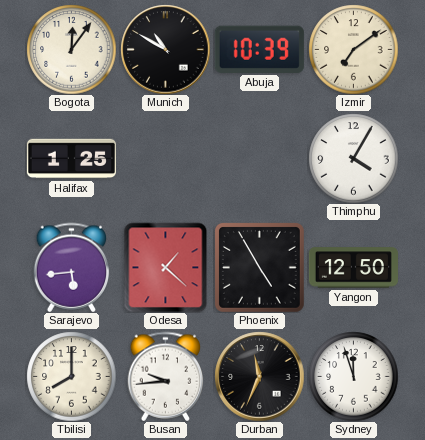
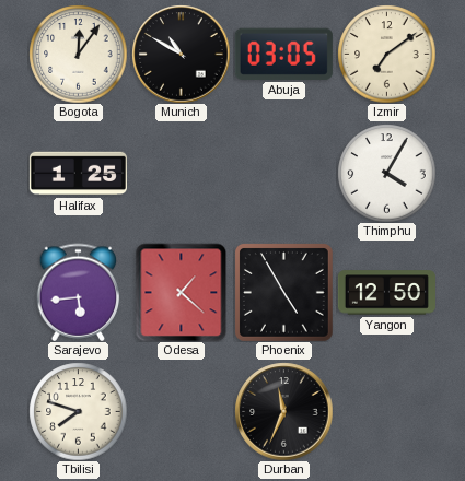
Abuja: 10:39 -> 03:05
Tbilisi: 8:00 -> 7:48
Busan: 9:44 -> none
Sydney: 11:57 -> none
